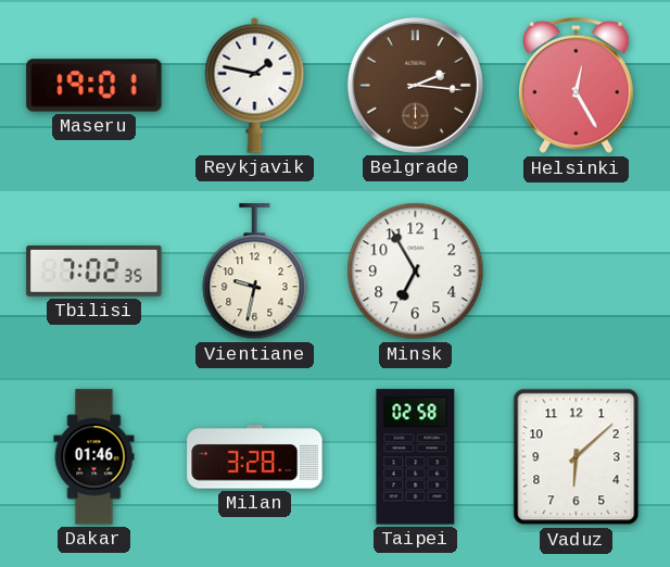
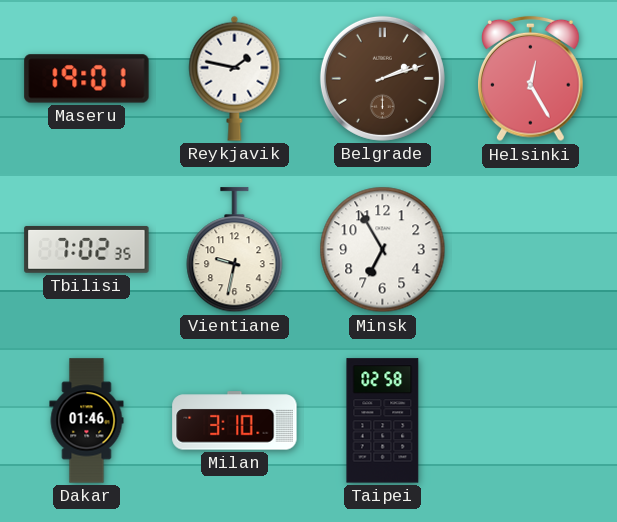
Belgrade: 2:16 -> 2:12
Milan: 3:28 -> 3:10
Vaduz: 6:08 -> none
